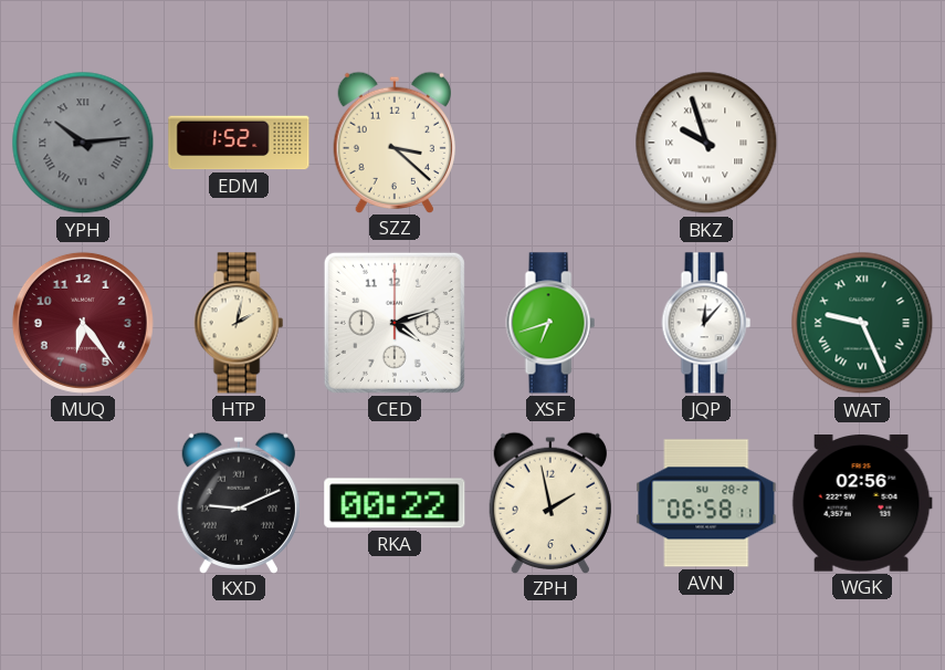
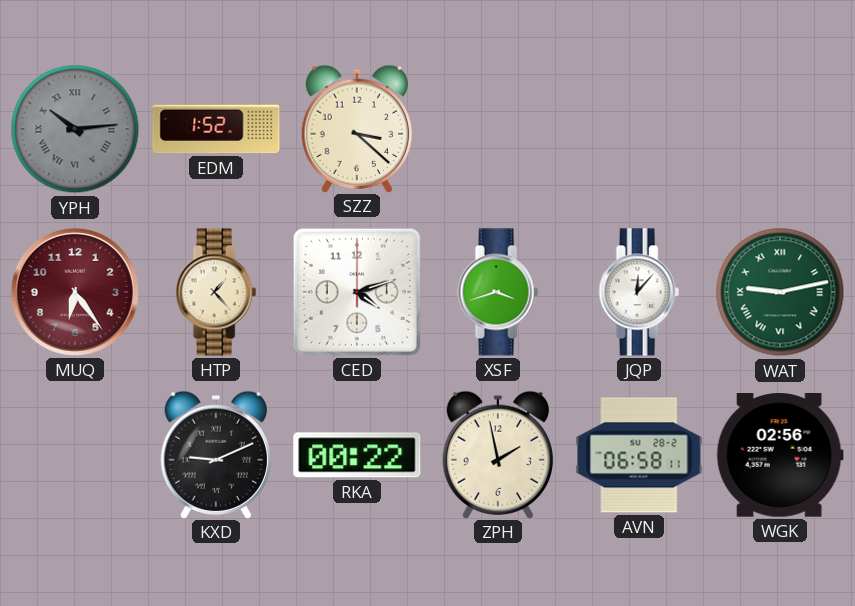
BKZ: 9:57 -> none
HTP: 2:02 -> 1:23
XSF: 6:42 -> 3:42
WAT: 9:26 -> 9:13
